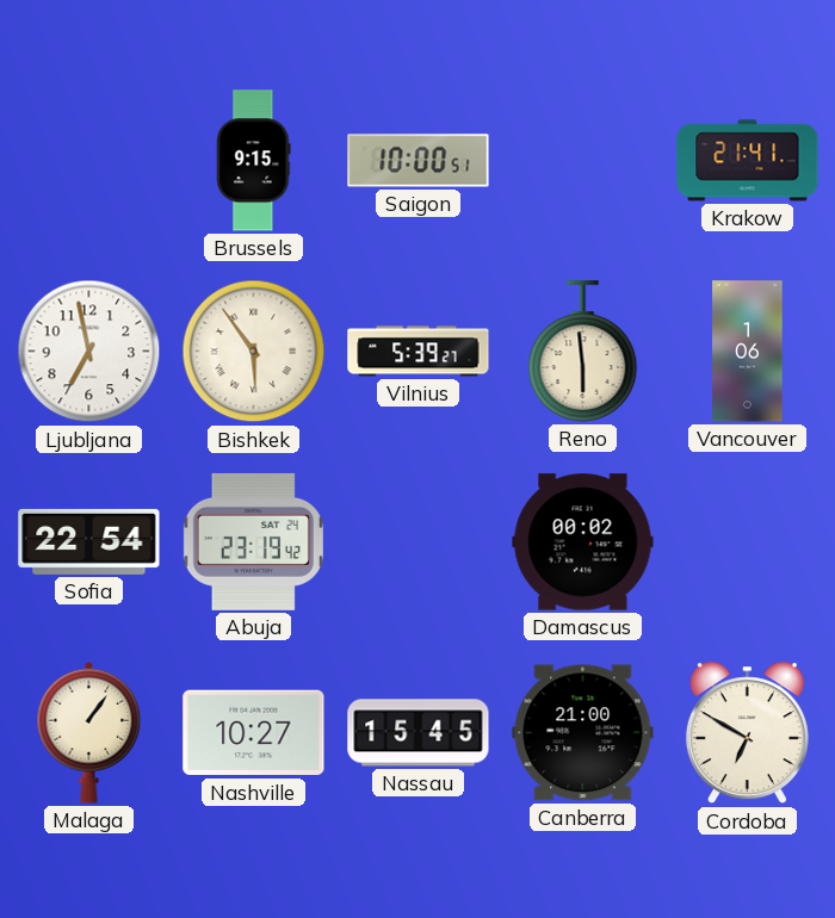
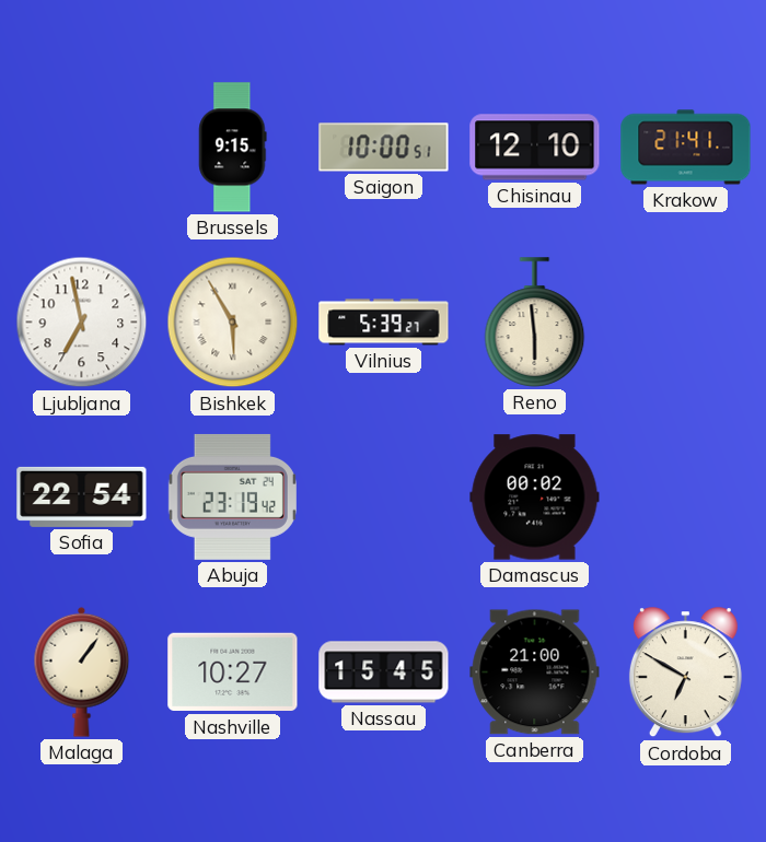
Chisinau: none -> 12:10
Bishkek: 5:54 -> 5:55
Vancouver: 1:06 -> none
